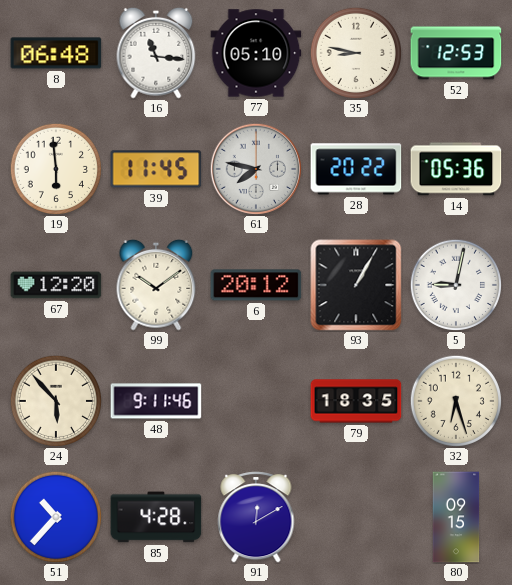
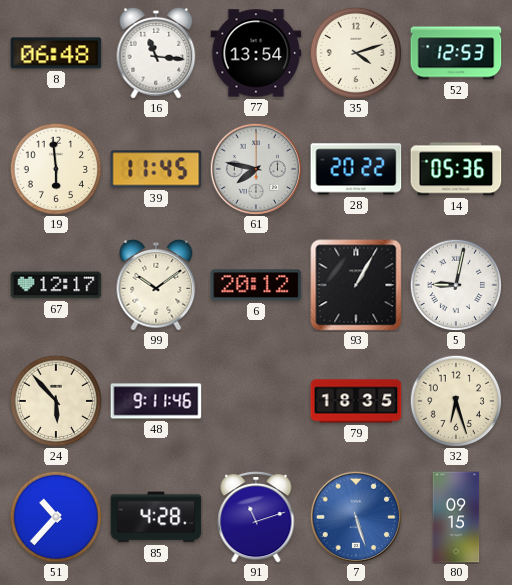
77: 05:10 -> 13:54
35: 8:47 -> 4:12
67: 12:20 -> 12:17
91: 12:10 -> 11:12
7: none -> 5:27
